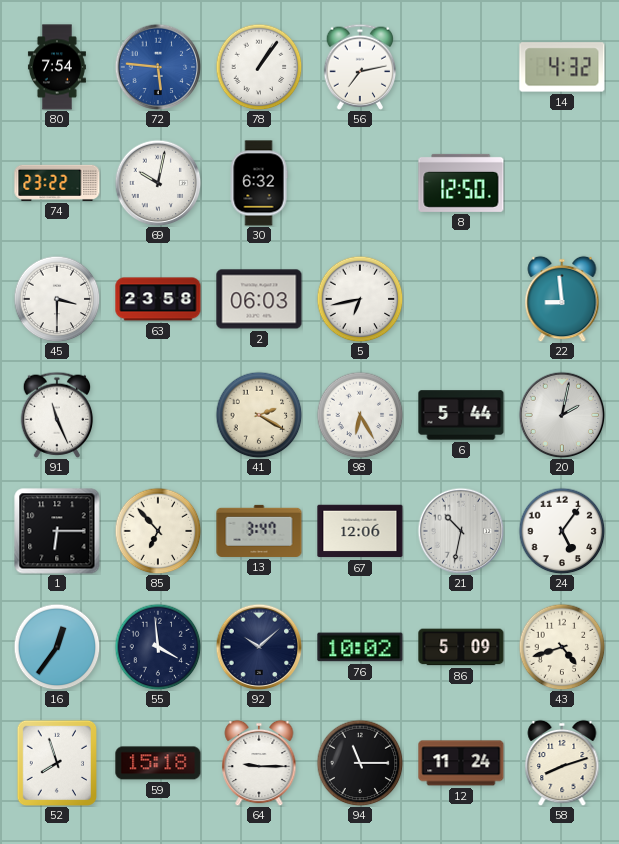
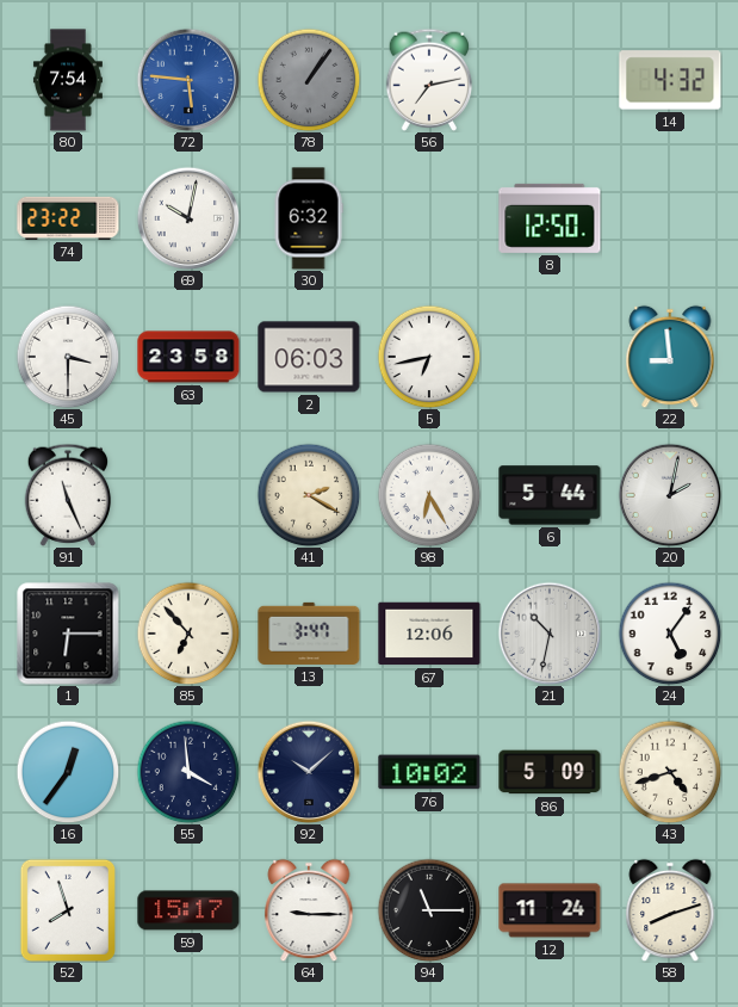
78 dial: white -> grey
59: 15:18 -> 15:17
